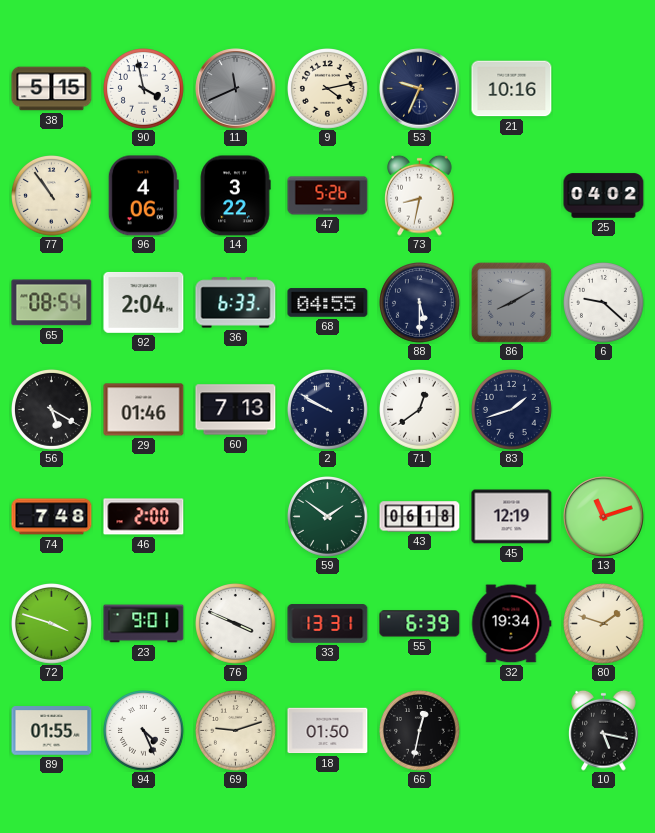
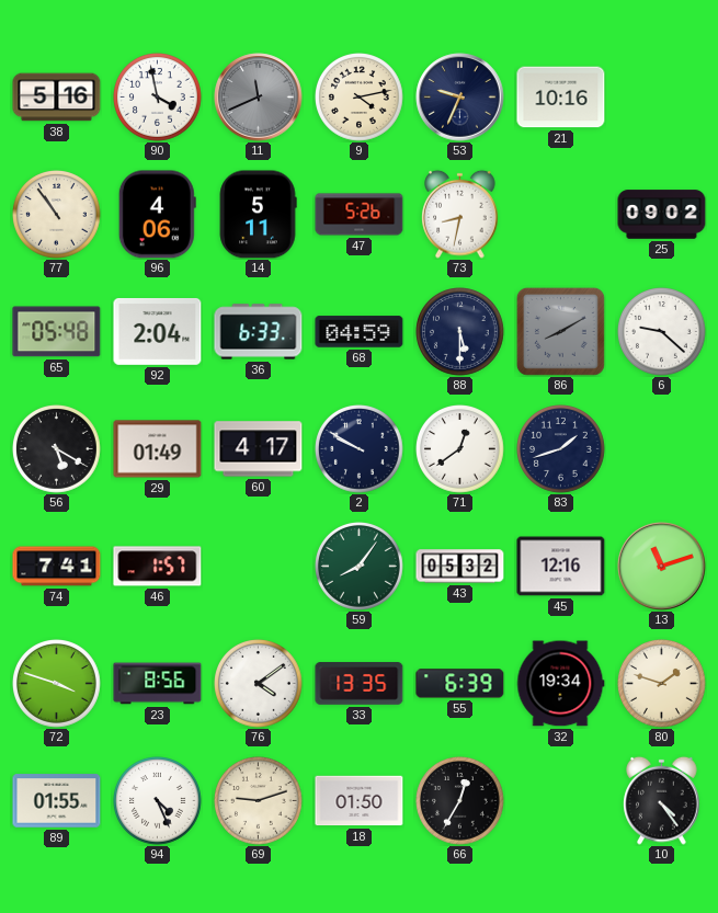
38: 5:15 -> 5:16
14: 3:22 -> 5:11
25: 04:02 -> 09:02
65: 08:54 -> 05:48
68: 04:55 -> 04:59
29: 01:46 -> 01:49
60: 7:13 -> 4:17
74: 7:48 -> 7:41
46: 2:00 -> 1:57
59: 1:51 -> 8:06
43: 06:18 -> 05:32
45: 12:19 -> 12:16
23: 9:01 -> 8:56
76: 3:49 -> 4:09
33: 13:31 -> 13:35
66: 12:32 -> 12:35
10: 5:17 -> 4:24
